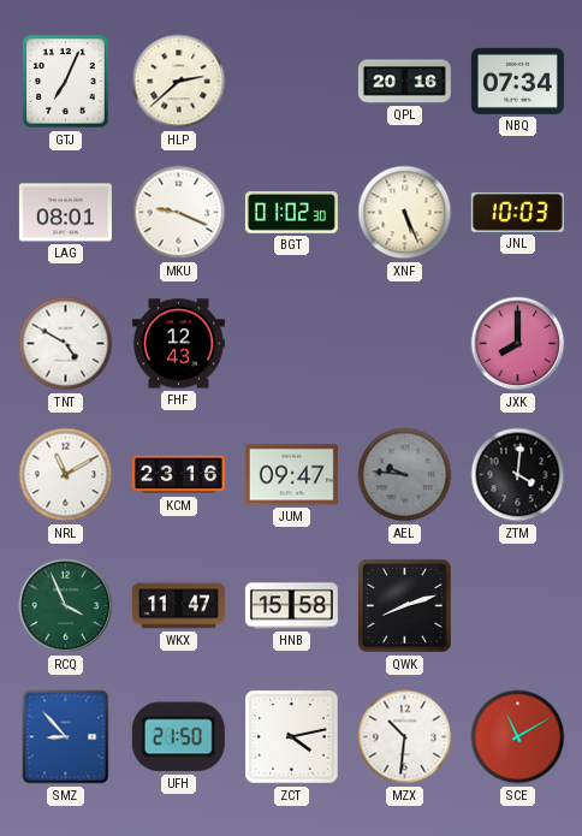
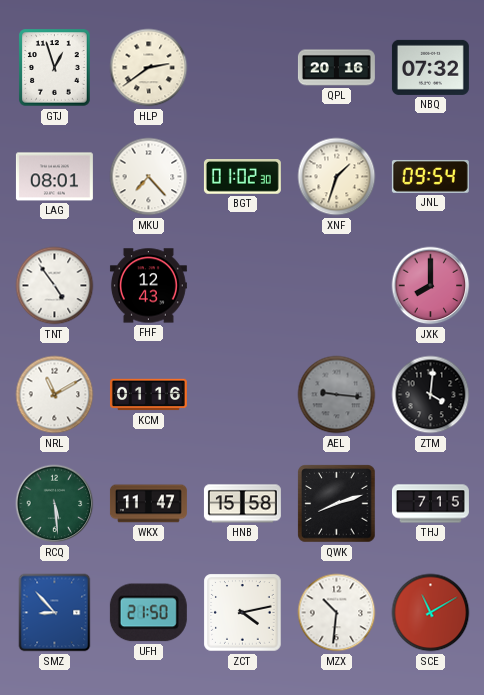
GTJ: 7:04 -> 12:57
HLP: 2:38 -> 2:39
NBQ: 07:34 -> 07:32
MKU: 9:19 -> 7:23
XNF: 5:26 -> 1:33
JNL: 10:03 -> 09:54
TNT: 4:50 -> 4:54
KCM: 23:16 -> 01:16
JUM: 09:47 -> none
AEL: 9:46 -> 9:16
RCQ: 3:56 -> 5:29
THJ: none -> 7:15
